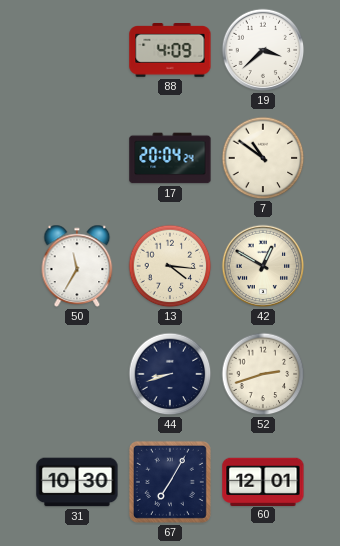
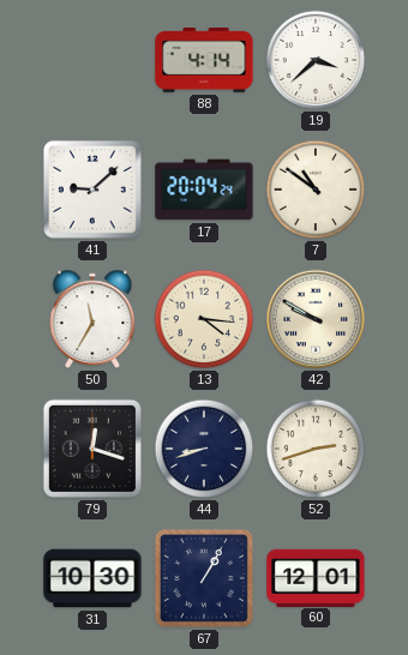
88: 4:09 -> 4:14
41: none -> 9:08
42: 12:50 -> 9:50
79: none -> 12:18
67: 7:05 -> 1:05
